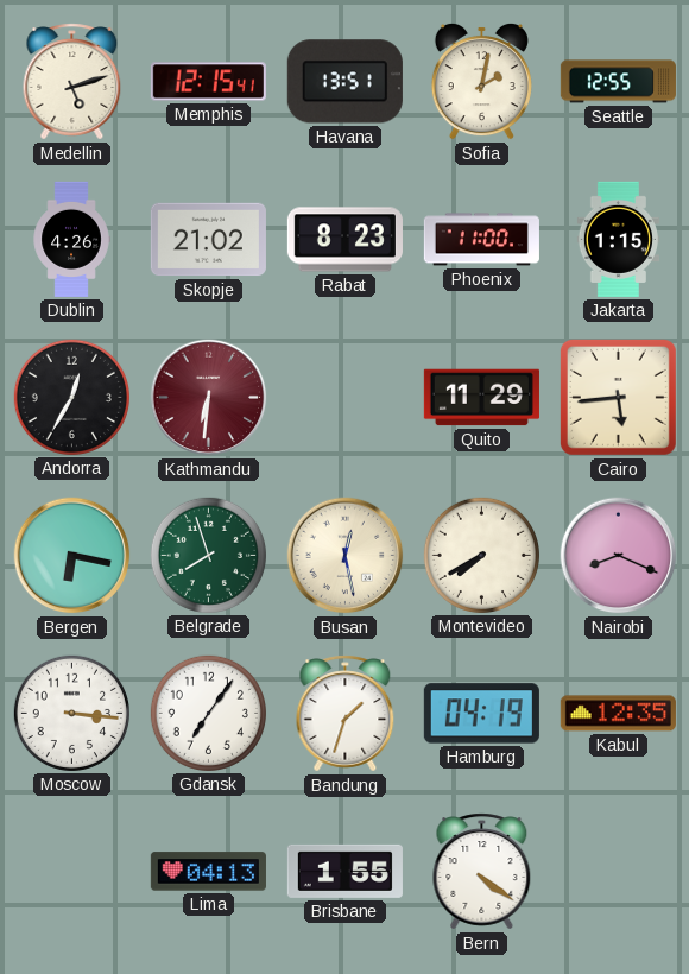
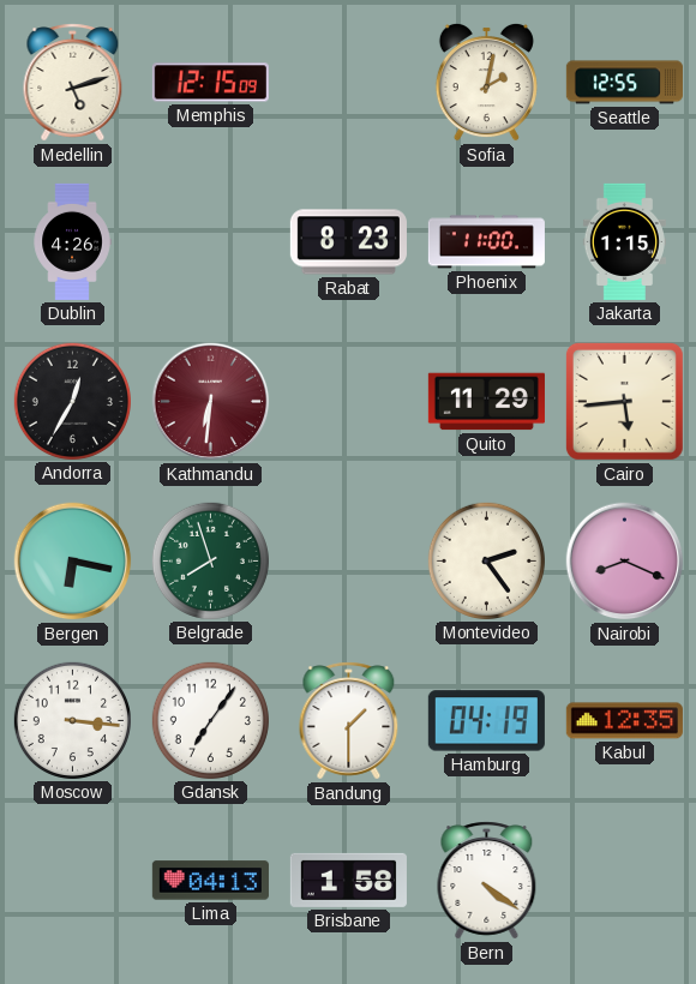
Memphis: 12:15:41 -> 12:15:09
Havana: 13:51 -> none
Skopje: 21:02 -> none
Busan: 12:28 -> none
Montevideo: 7:40 -> 2:24
Bandung: 1:33 -> 1:30
Brisbane: 1:55 -> 1:58
